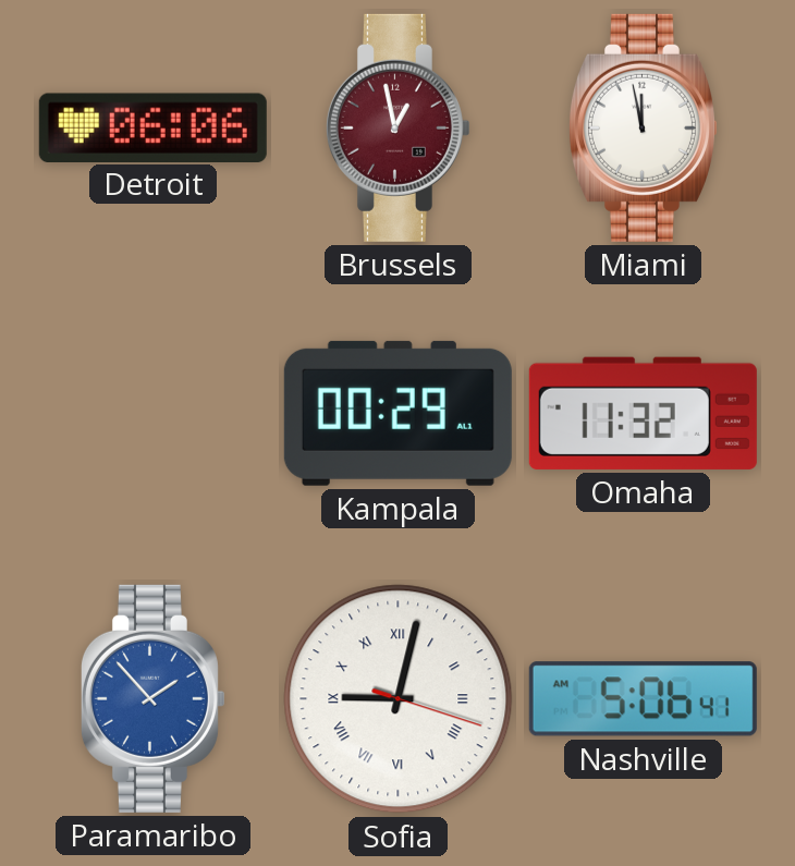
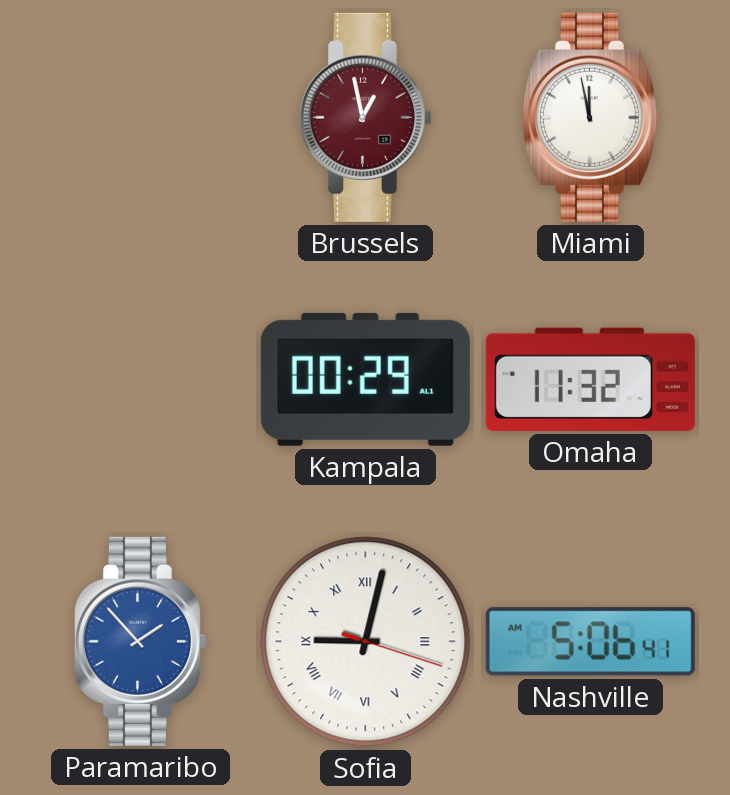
Detroit: 06:06 -> none
